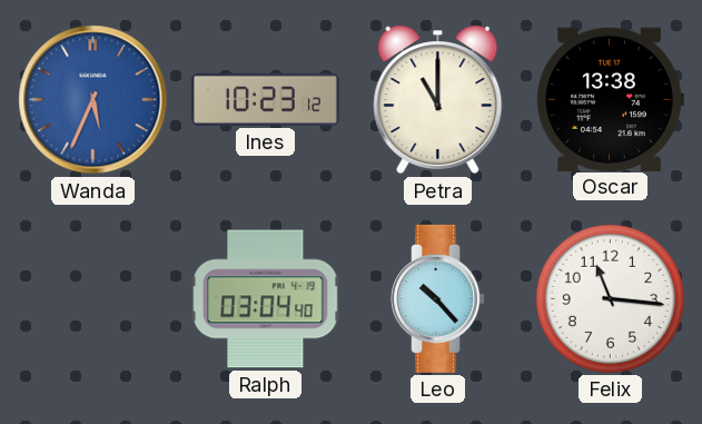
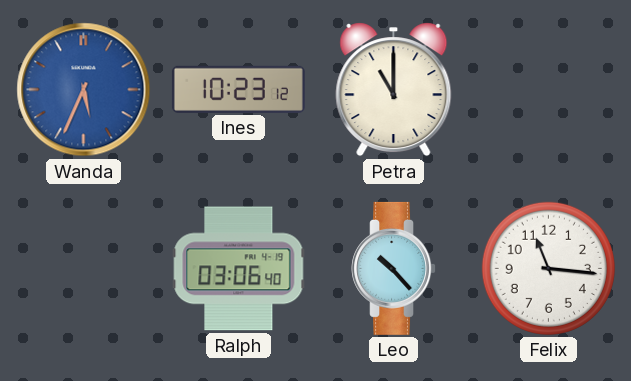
Oscar: 13:38 -> none
Ralph: 03:04 -> 03:06
